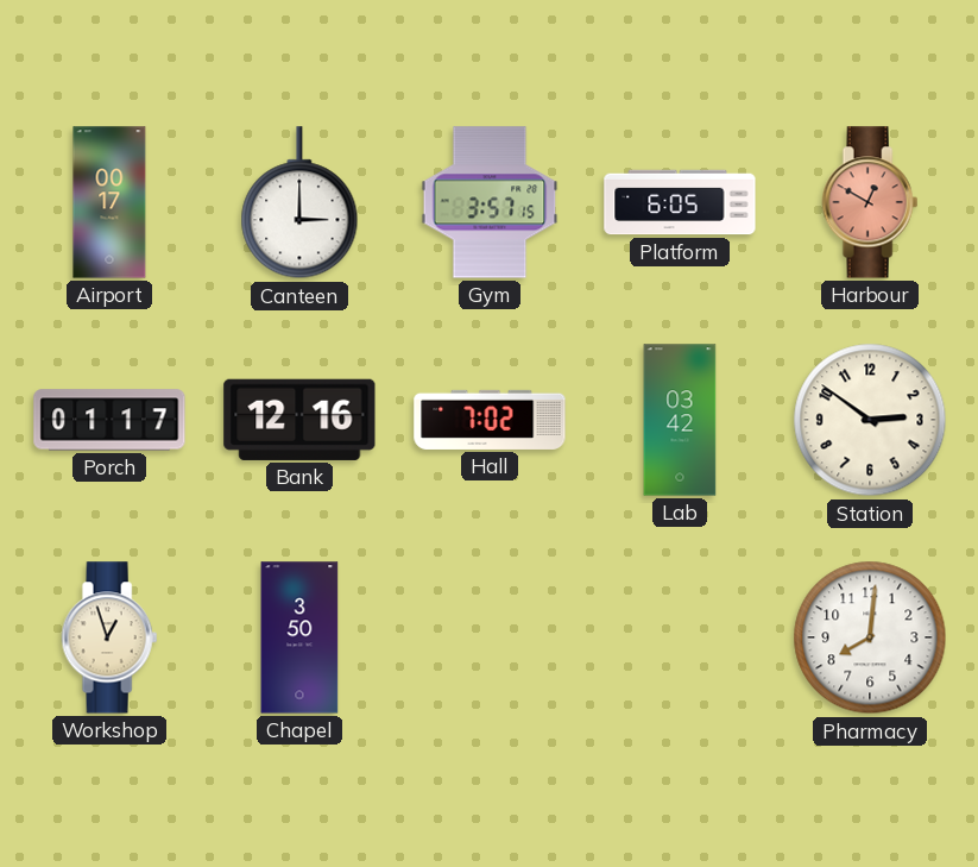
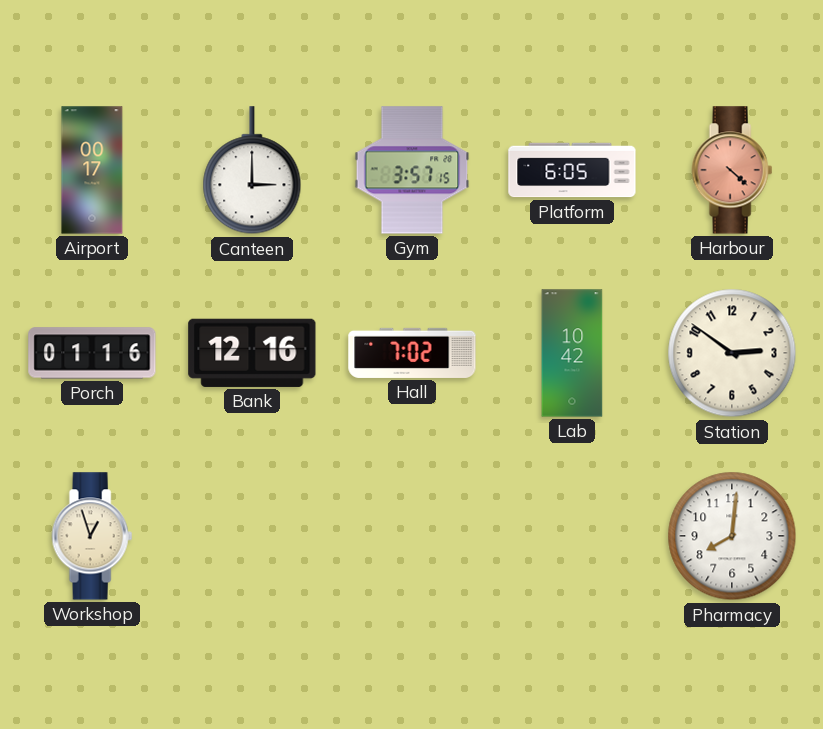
Harbour: 12:50 -> 4:22
Porch: 01:17 -> 01:16
Lab: 03:42 -> 10:42
Chapel: 3:50 -> none
